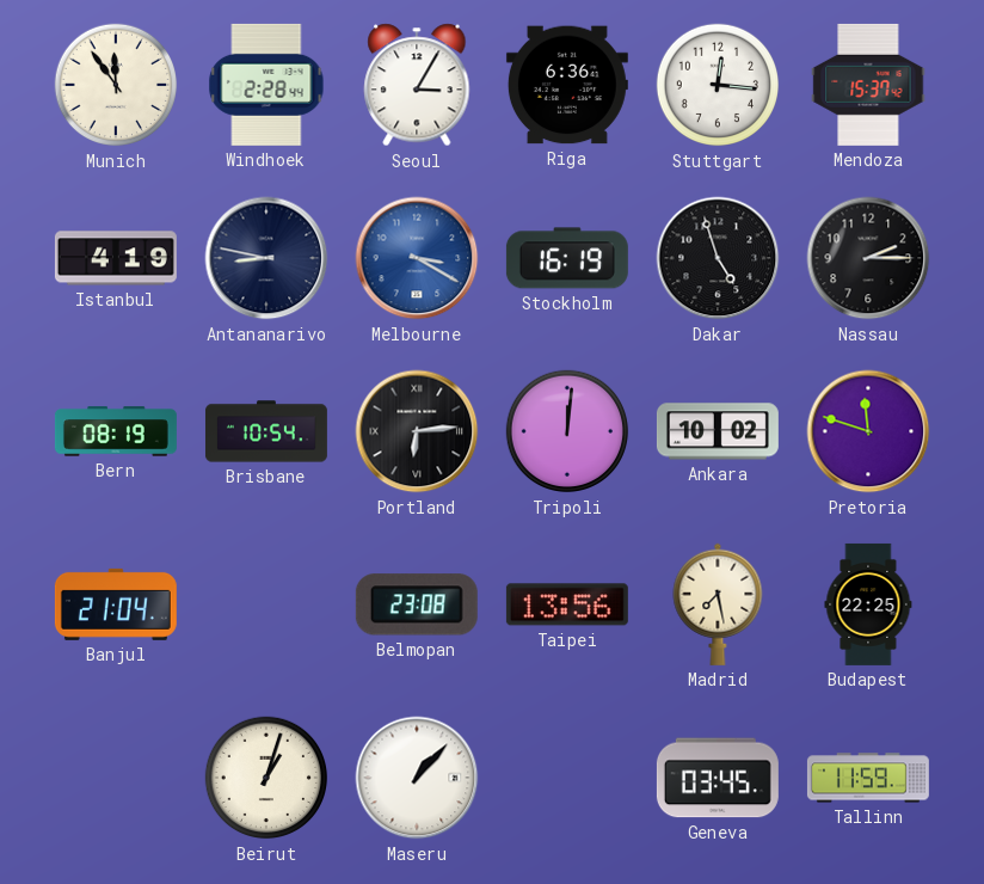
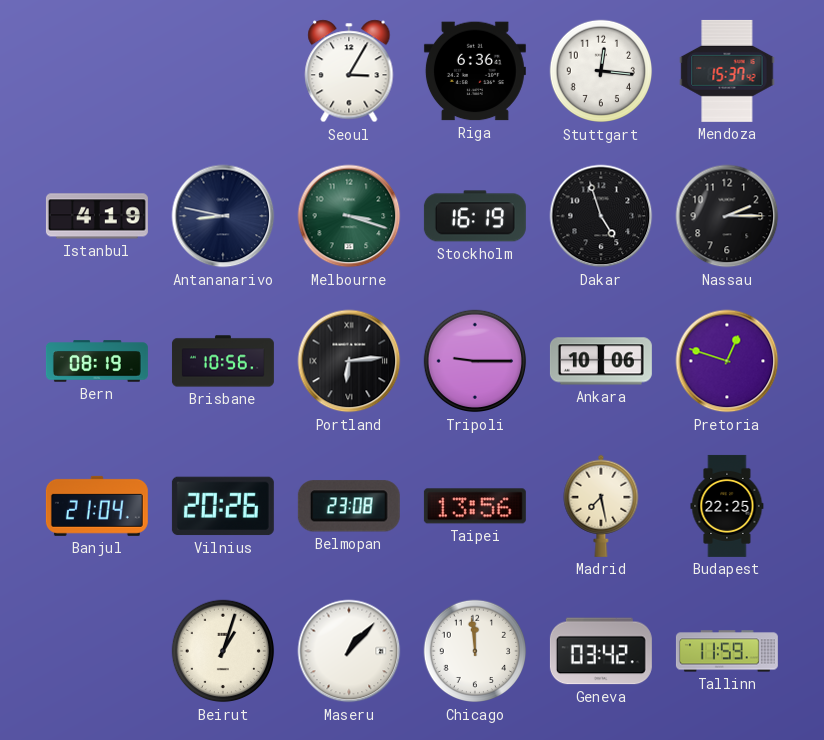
Munich: 11:54 -> none
Windhoek: 2:28 -> none
Melbourne: 3:20 -> 3:18
Melbourne dial: blue -> green
Brisbane: 10:54 -> 10:56
Tripoli: 12:01 -> 9:15
Ankara: 10:02 -> 10:06
Pretoria: 11:48 -> 12:48
Vilnius: none -> 20:26
Chicago: none -> 11:59
Geneva: 03:45 -> 03:42
